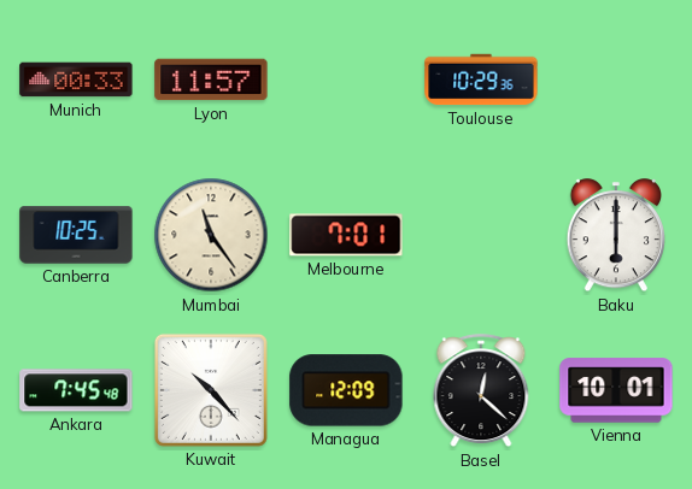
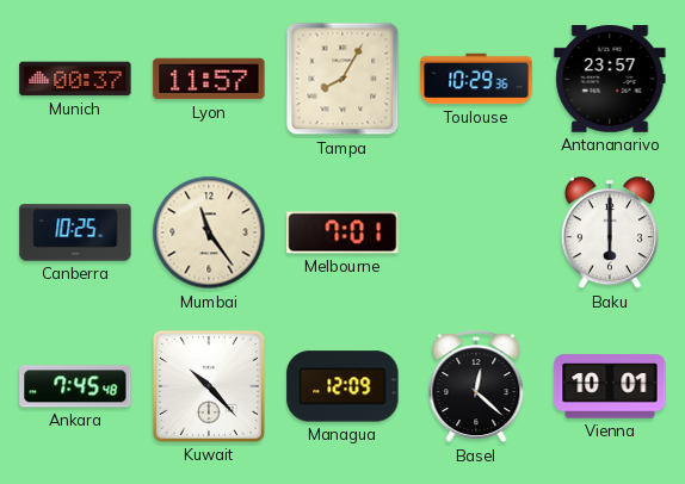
Munich: 00:33 -> 00:37
Tampa: none -> 8:05
Antananarivo: none -> 23:57
